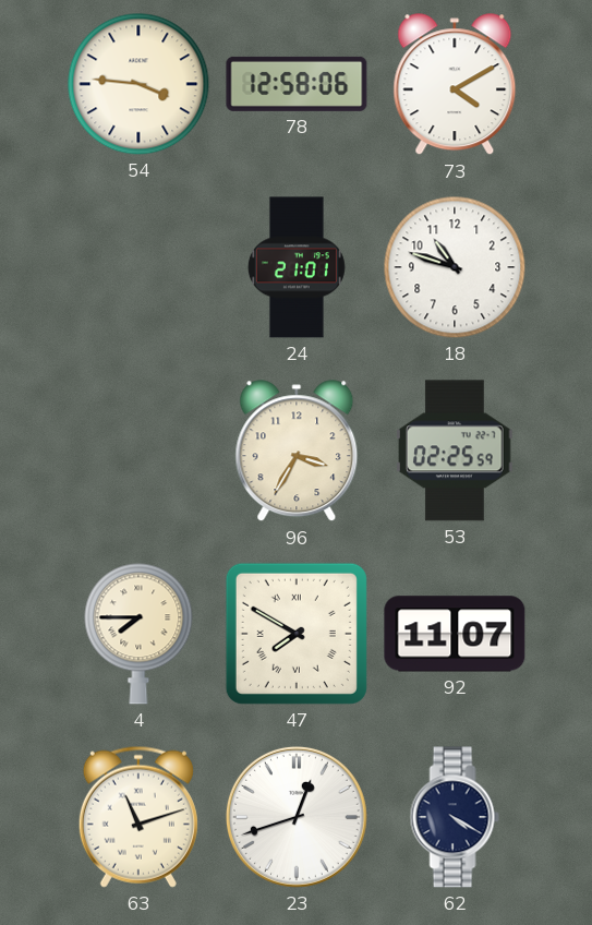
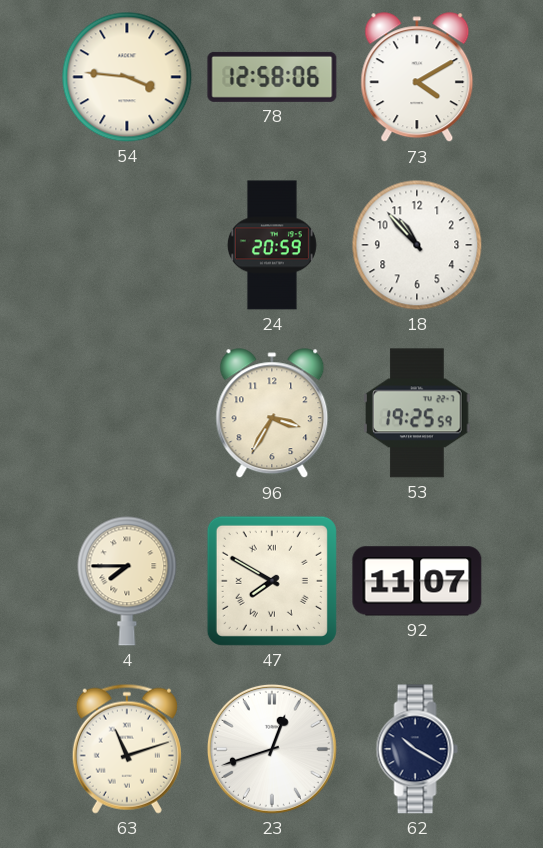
24: 21:01 -> 20:59
18: 10:48 -> 10:53
53: 02:25 -> 19:25
62: 4:20 -> 10:20
